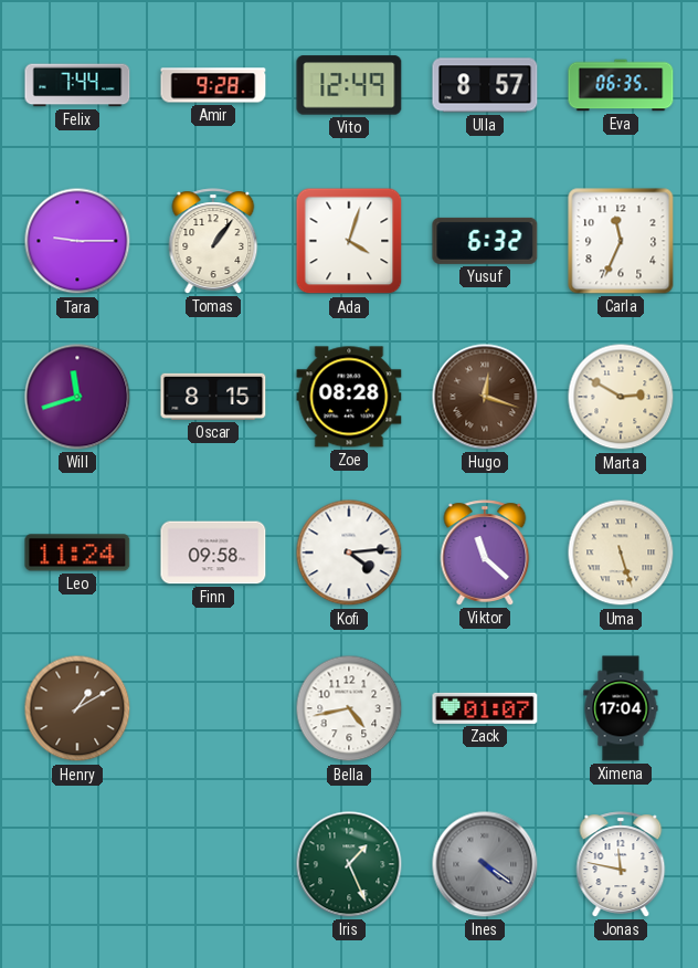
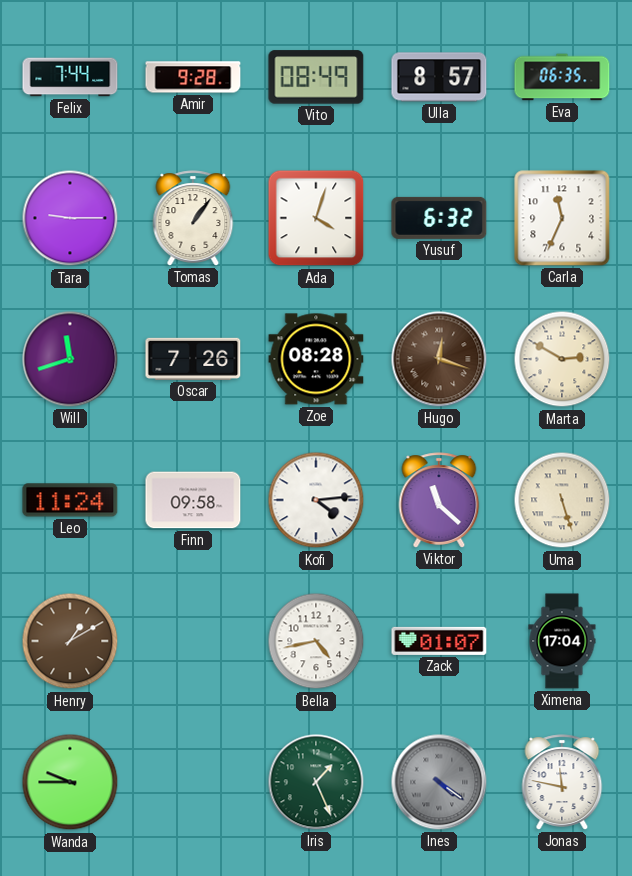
Vito: 12:49 -> 08:49
Oscar: 8:15 -> 7:26
Wanda: none -> 9:45
